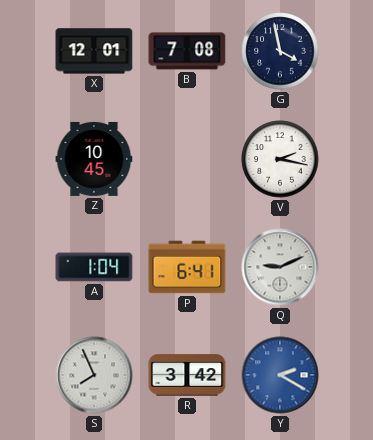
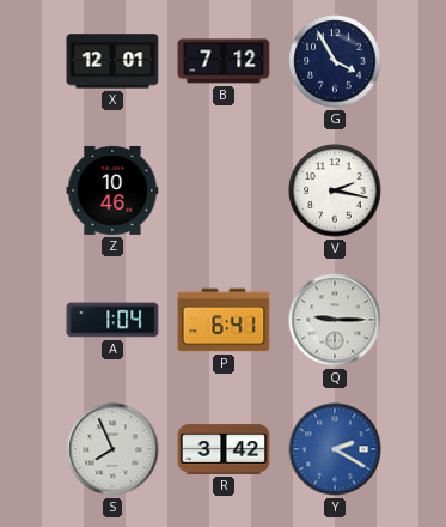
B: 7:08 -> 7:12
G: 3:58 -> 3:55
Z: 10:45 -> 10:46
Q: 9:11 -> 9:15
